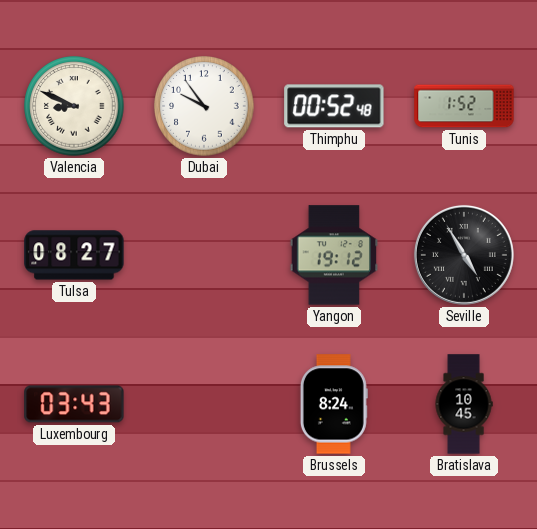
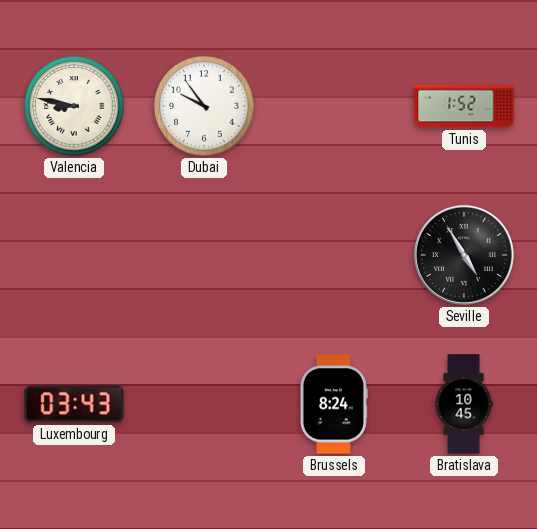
Valencia: 8:49 -> 8:47
Thimphu: 00:52 -> none
Tulsa: 08:27 -> none
Yangon: 19:12 -> none
